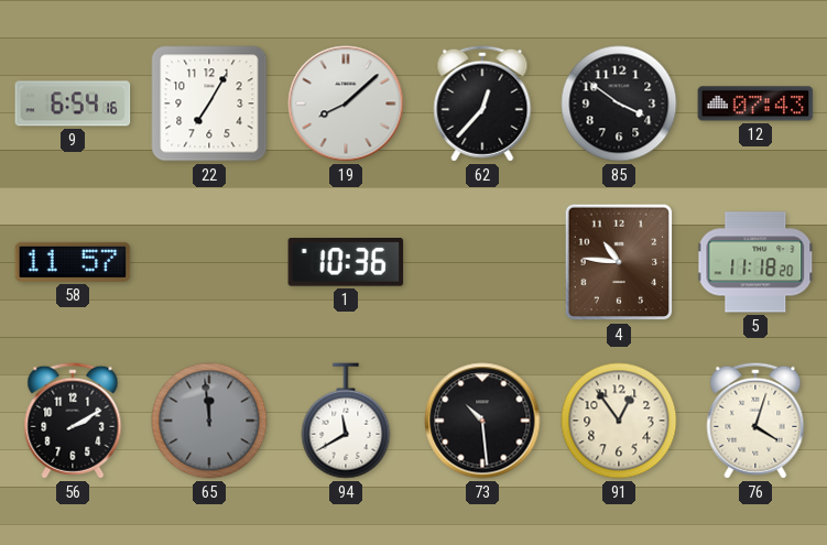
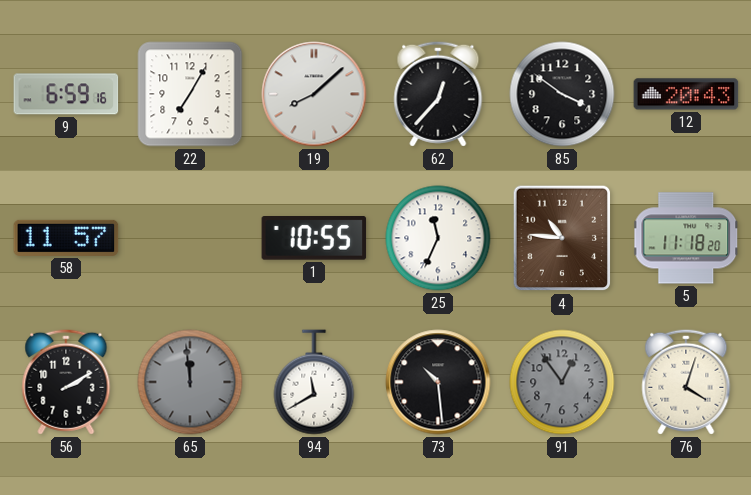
9: 6:54 -> 6:59
12: 07:43 -> 20:43
1: 10:36 -> 10:55
25: none -> 11:34
91 dial: cream -> grey
